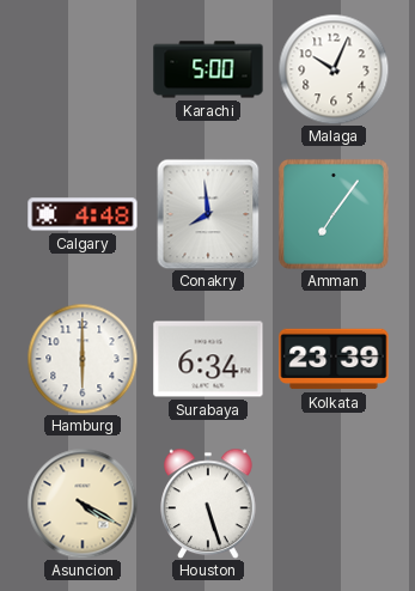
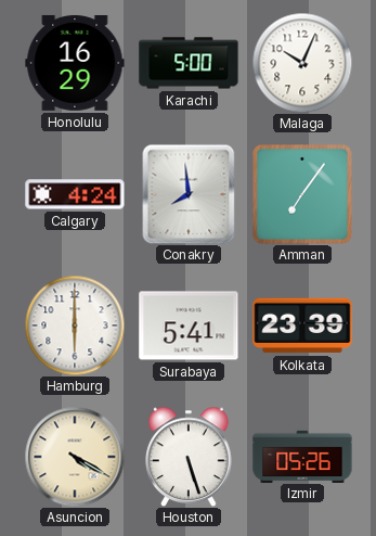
Honolulu: none -> 16:29
Calgary: 4:48 -> 4:24
Surabaya: 6:34 -> 5:41
Izmir: none -> 05:26
